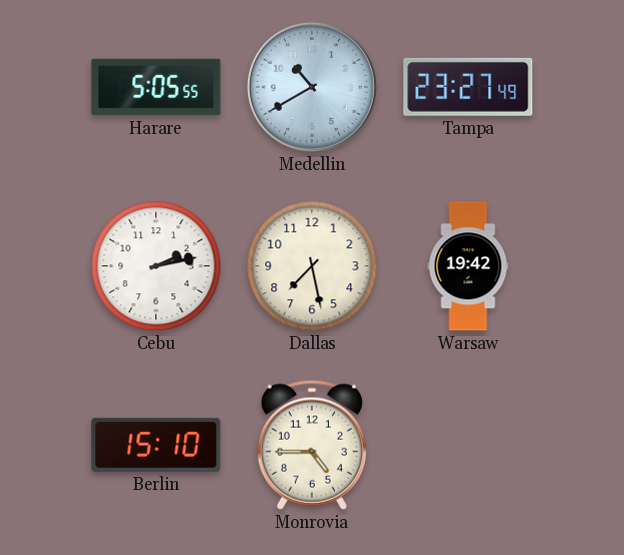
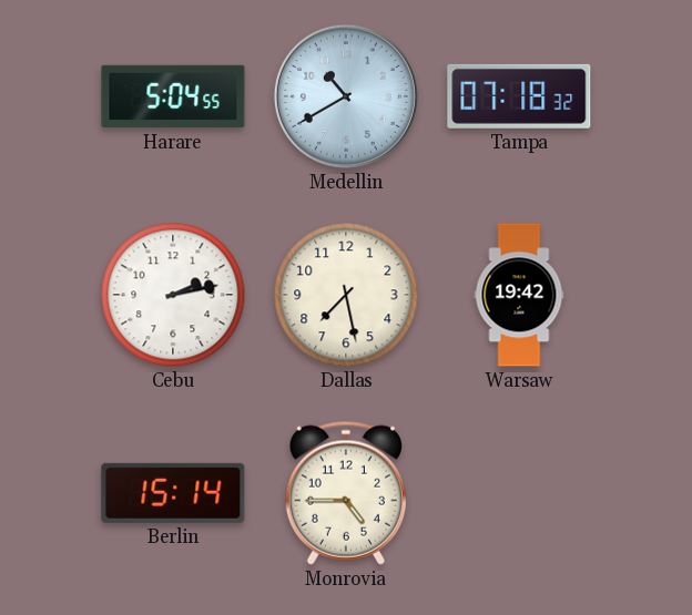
Harare: 5:05 -> 5:04
Tampa: 23:27 -> 07:18
Berlin: 15:10 -> 15:14
